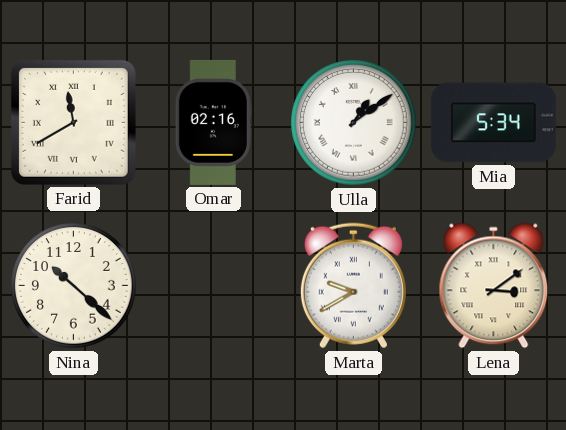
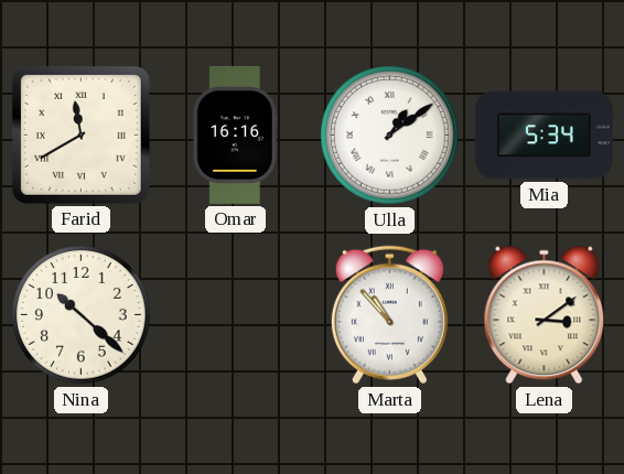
Omar: 02:16 -> 16:16
Marta: 9:40 -> 10:53
